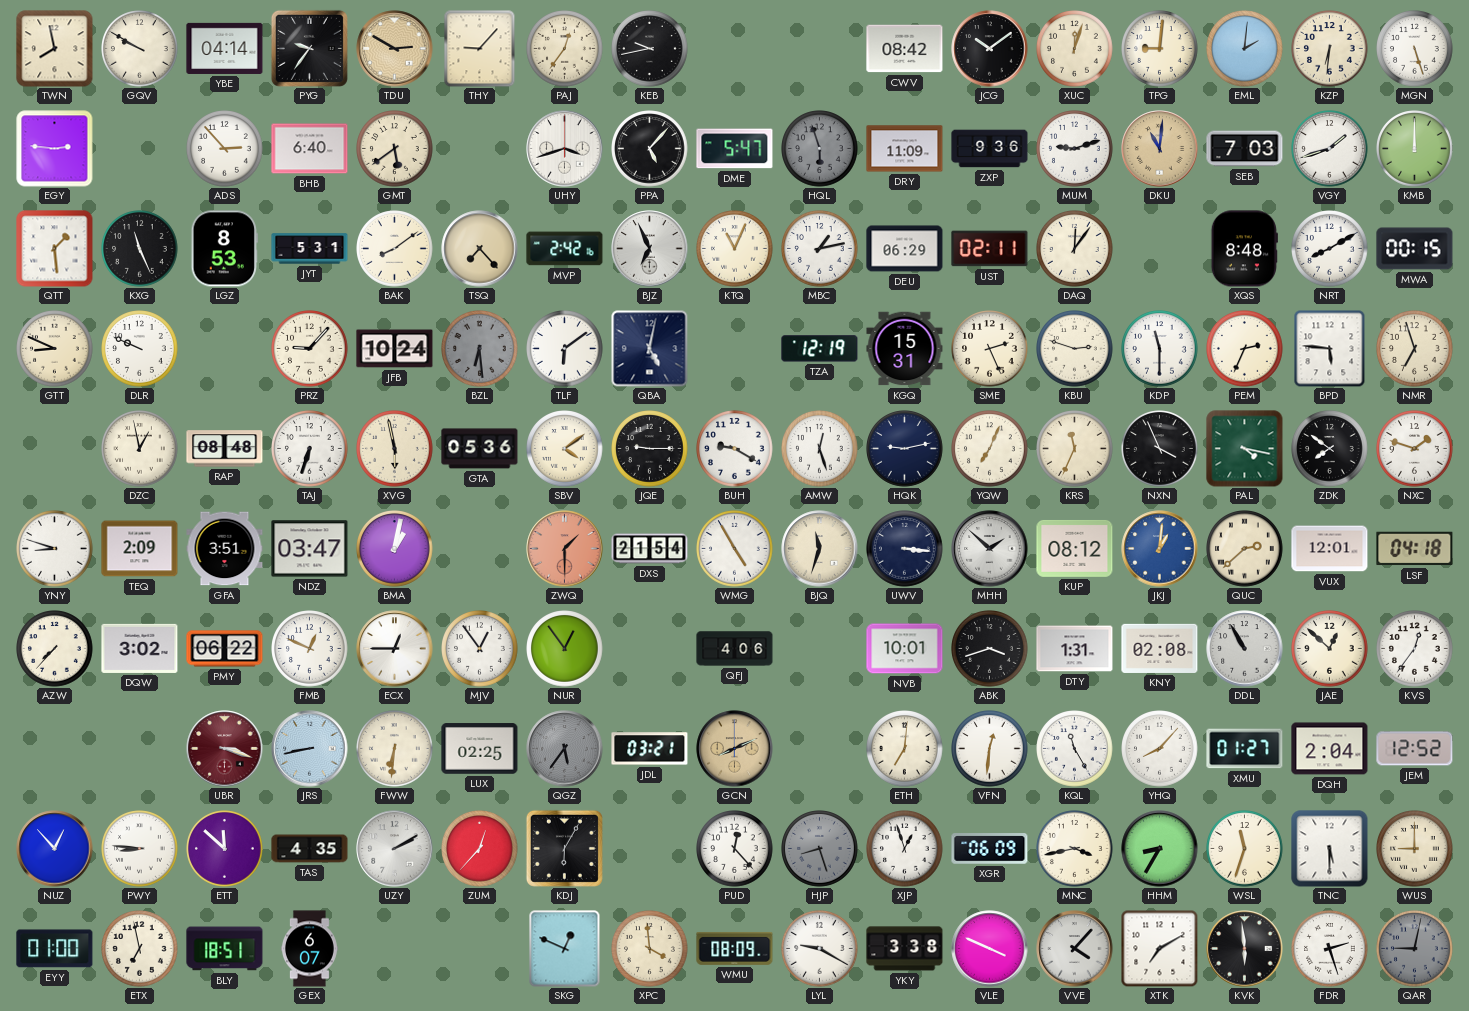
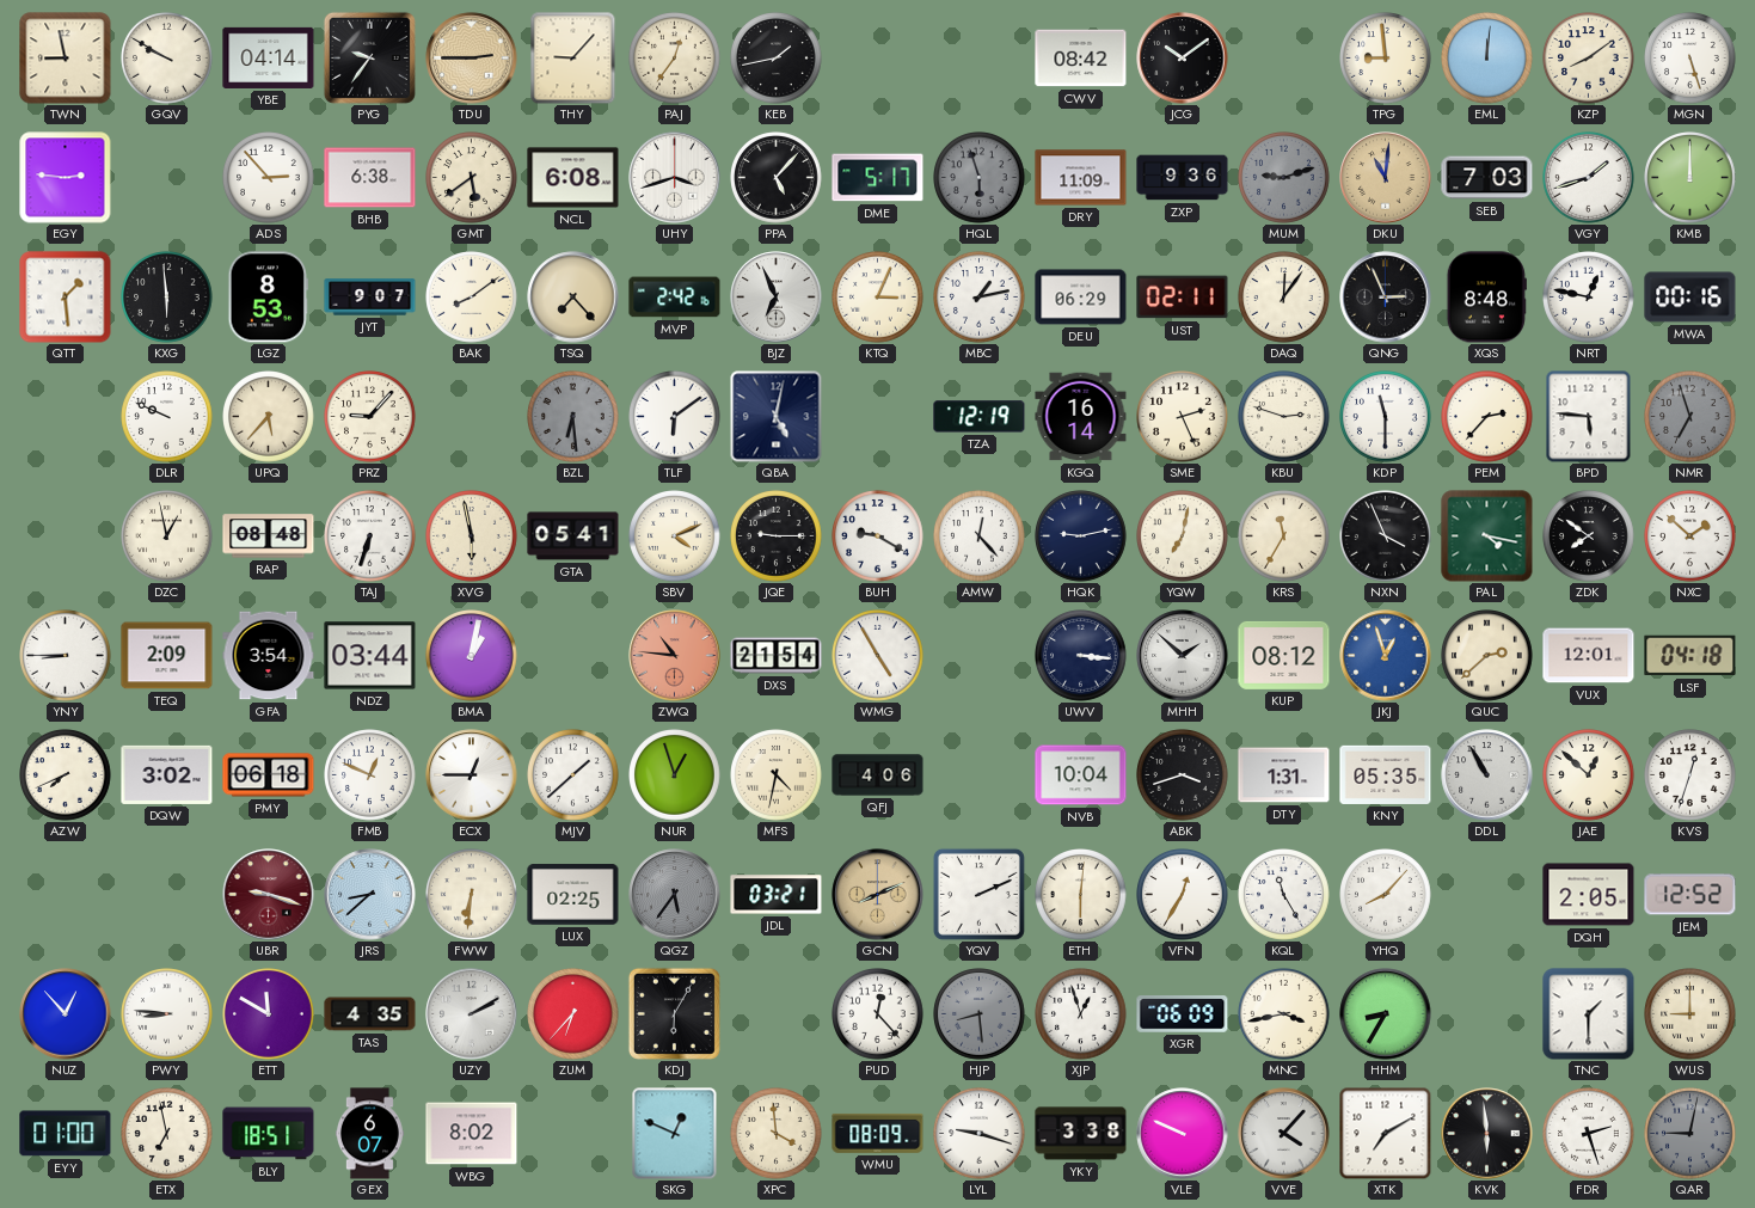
TWN: 7:58 -> 8:58
TDU: 2:50 -> 2:45
KEB: 9:43 -> 1:43
XUC: 12:03 -> none
TPG: 9:01 -> 8:59
EML: 2:01 -> 12:01
KZP: 6:31 -> 8:09
BHB: 6:40 -> 6:38
NCL: none -> 6:08
DME: 5:47 -> 5:17
MUM dial: white -> grey
KXG: 11:26 -> 5:59
JYT: 5:31 -> 9:07
KTQ: 11:04 -> 3:04
QNG: none -> 2:56
NRT: 8:10 -> 12:47
MWA: 00:15 -> 00:16
GTT: 8:49 -> none
UPQ: none -> 5:37
JFB: 10:24 -> none
KGQ: 15:31 -> 16:14
PEM: 2:34 -> 2:37
NMR dial: cream -> grey
GTA: 05:36 -> 05:41
SBV: 4:09 -> 4:11
AMW: 12:27 -> 12:23
YQW: 7:04 -> 7:02
KRS: 11:34 -> 11:35
NXC: 1:48 -> 1:52
YNY: 8:48 -> 8:45
GFA: 3:51 -> 3:54
NDZ: 03:47 -> 03:44
ZWQ: 1:30 -> 10:46
BJQ: 11:33 -> none
JKJ: 1:01 -> 12:57
AZW: 7:37 -> 7:41
PMY: 06:22 -> 06:18
MJV: 12:54 -> 1:38
NUR: 12:54 -> 12:57
MFS: none -> 4:32
NVB: 10:01 -> 10:04
KNY: 02:08 -> 05:35
KVS: 12:36 -> 12:33
UBR: 3:18 -> 9:18
JRS: 8:43 -> 8:38
YQV: none -> 2:11
ETH: 7:01 -> 6:01
VFN: 12:31 -> 12:35
XMU: 01:27 -> none
DQH: 2:04 -> 2:05
ETT: 11:52 -> 11:50
ZUM: 12:37 -> 6:37
HJP: 8:27 -> 8:29
WSL: 11:33 -> none
TNC: 5:30 -> 1:30
WBG: none -> 8:02
LYL: 9:20 -> 9:18
VLE: 3:49 -> 9:49
